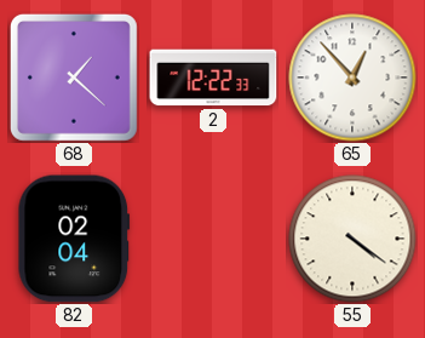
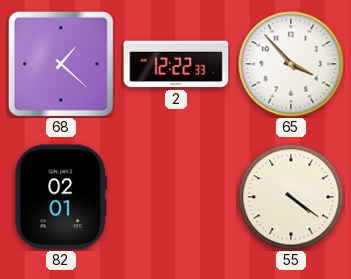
65: 12:53 -> 3:53
82: 02:04 -> 02:01
